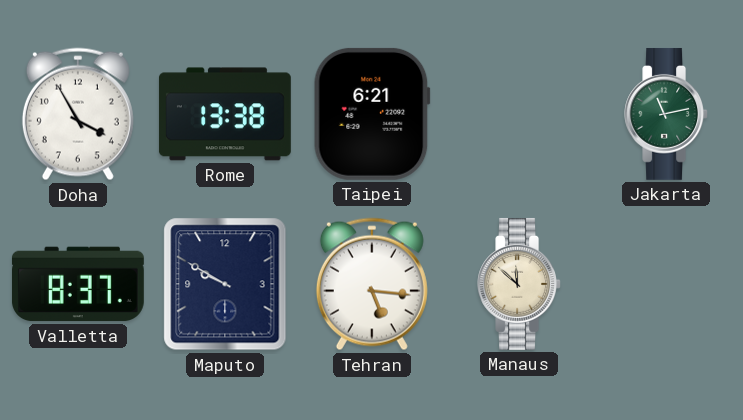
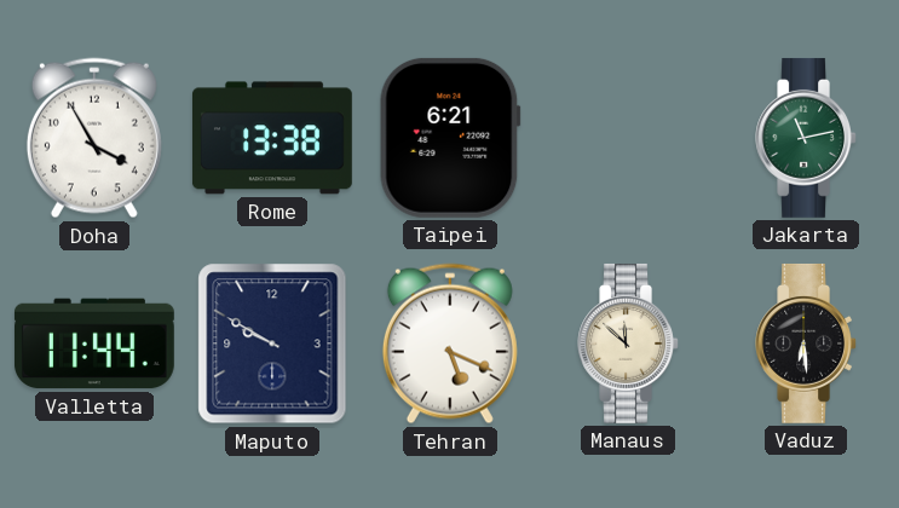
Valletta: 8:37 -> 11:44
Tehran: 5:16 -> 5:19
Vaduz: none -> 6:29
